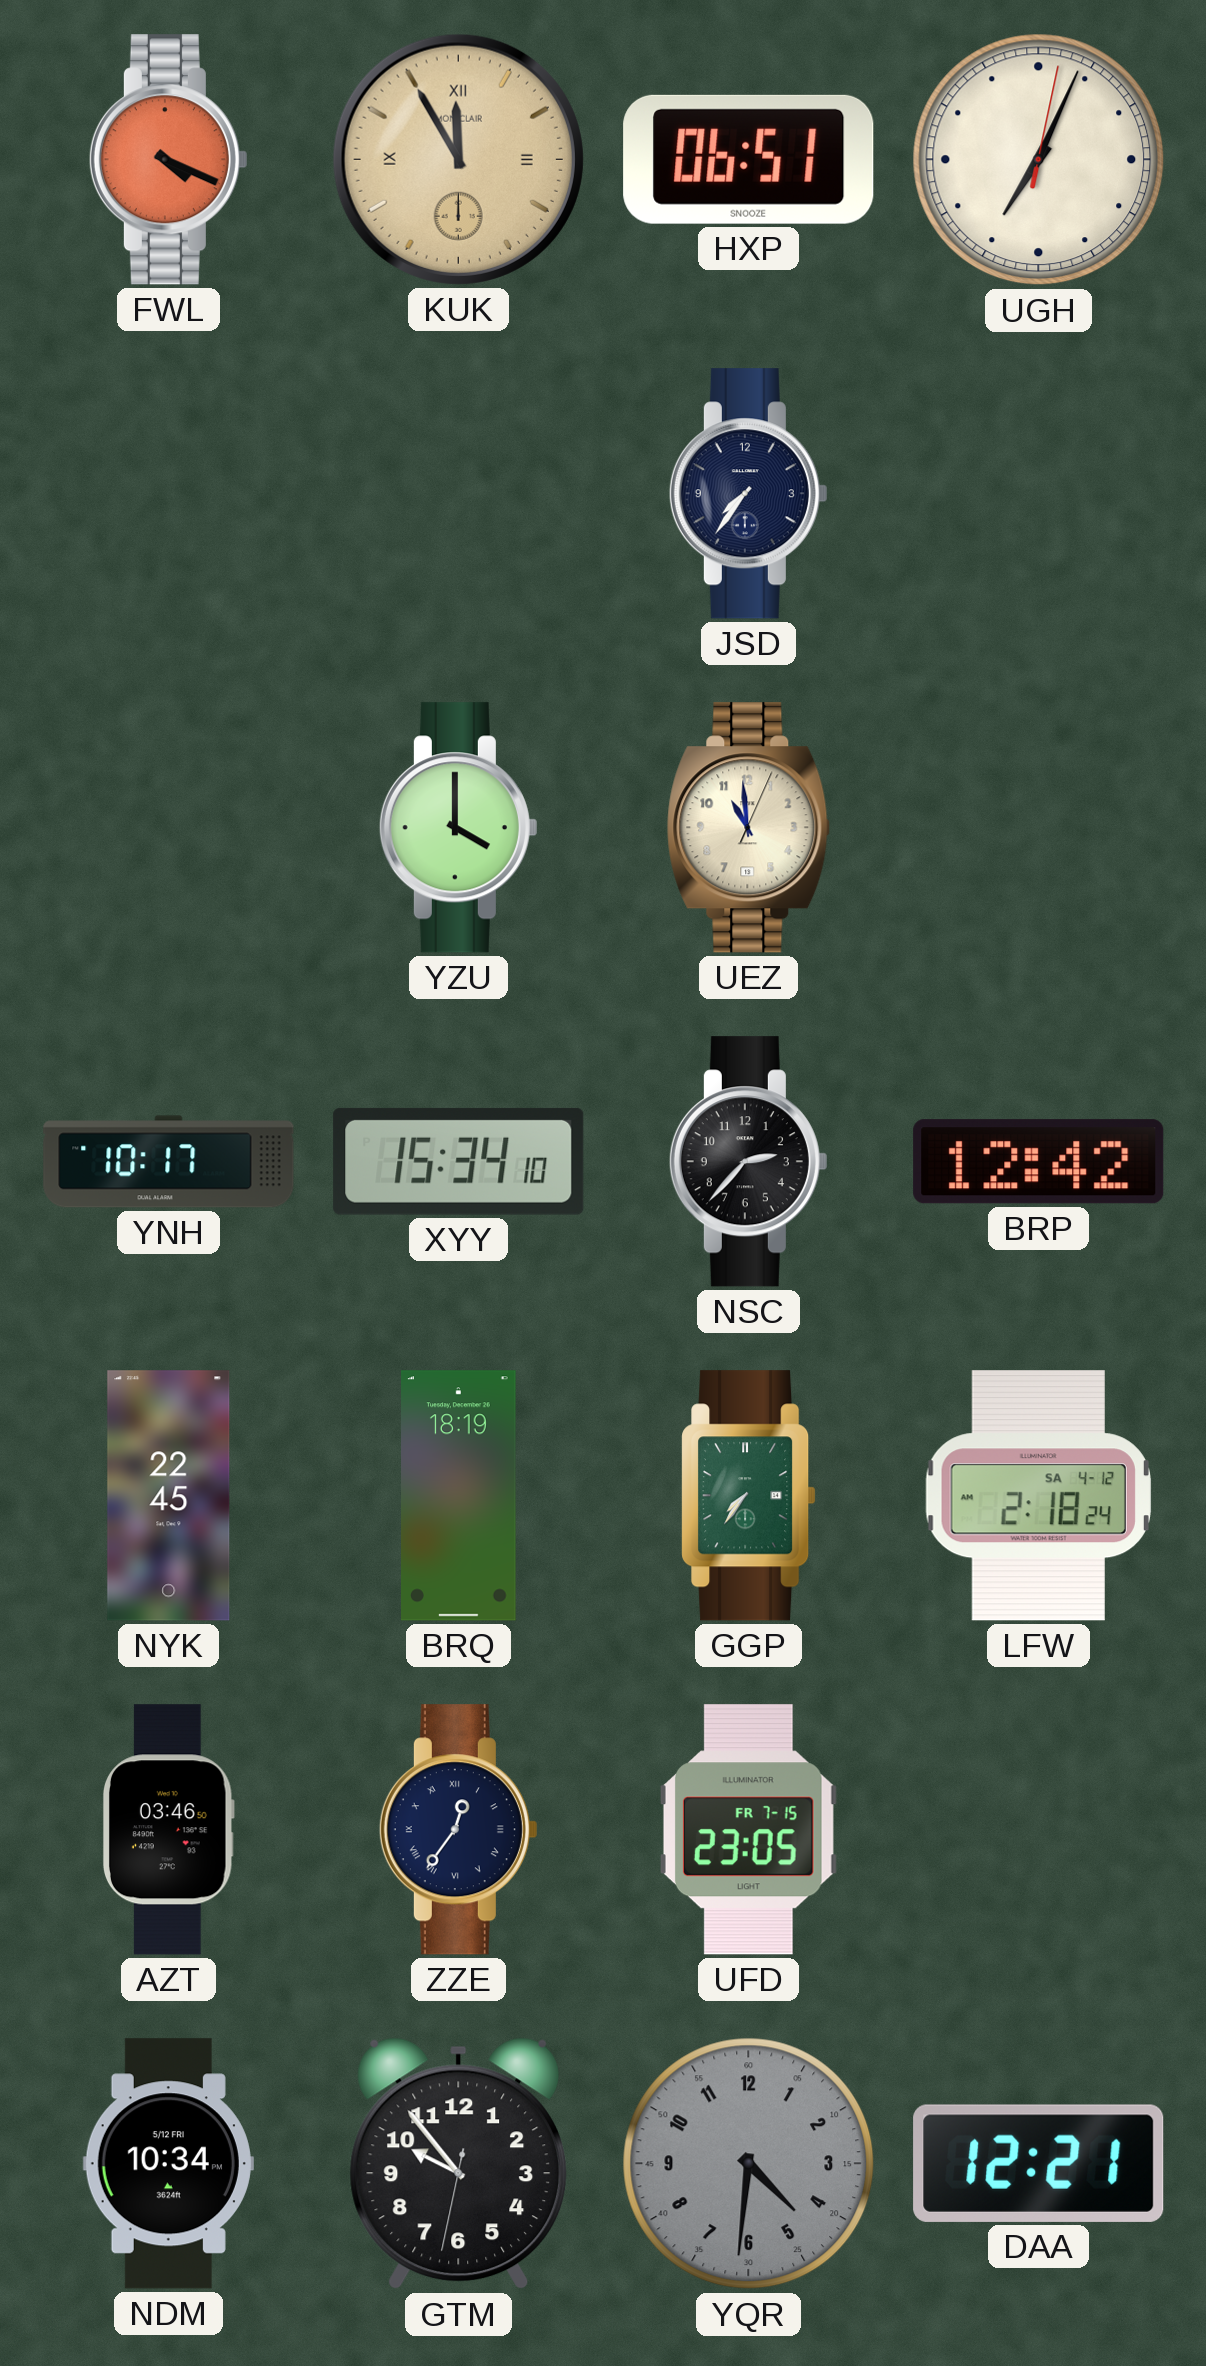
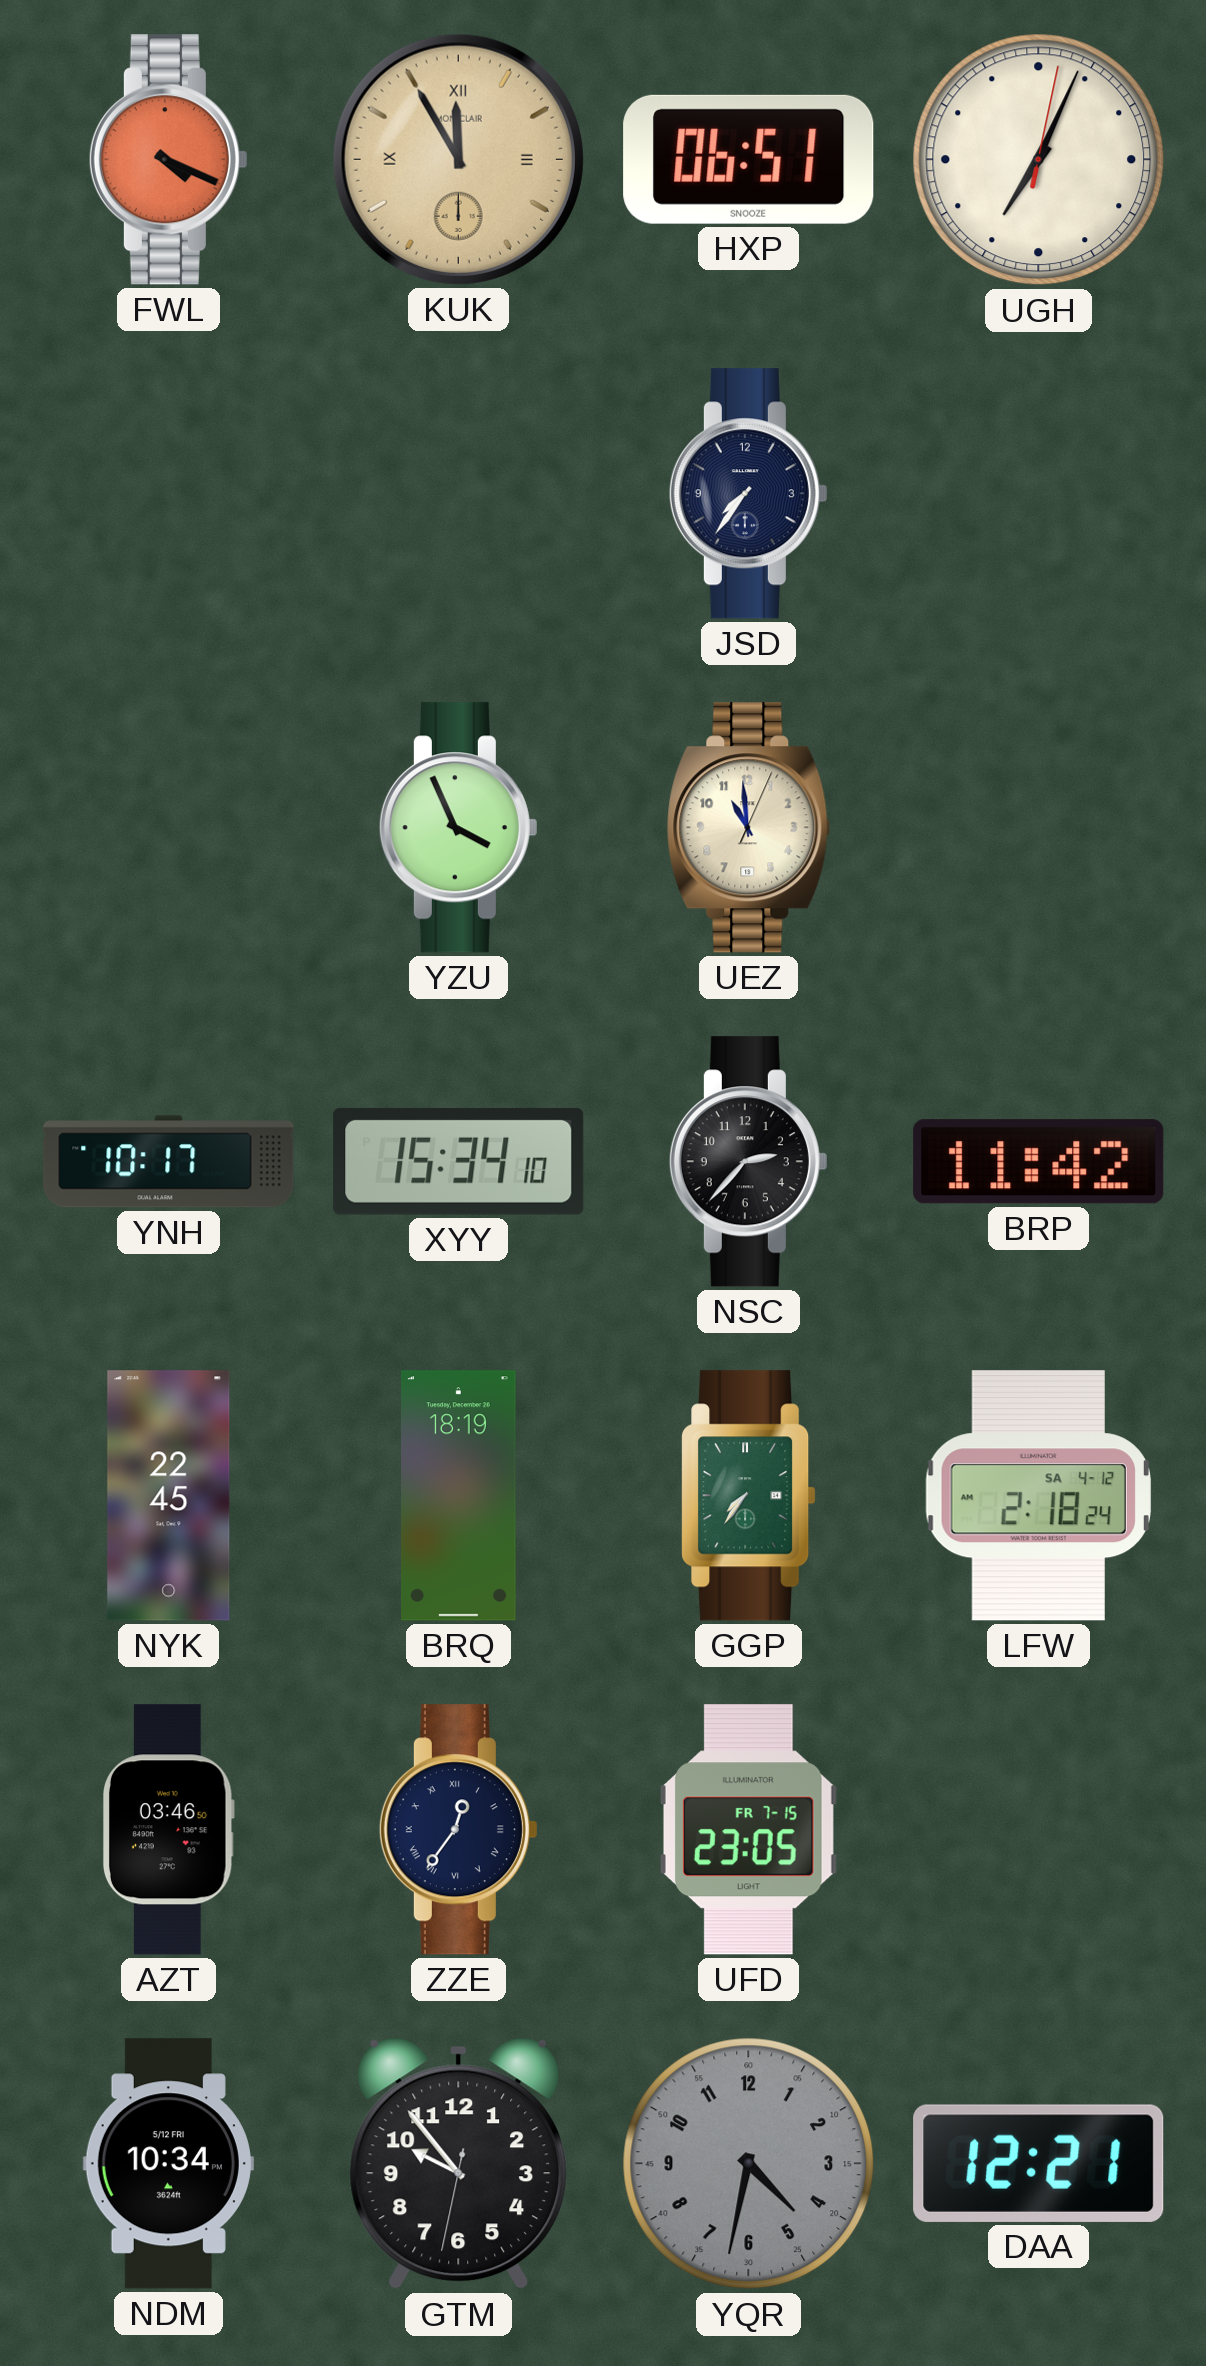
YZU: 4:00 -> 3:56
BRP: 12:42 -> 11:42
YQR: 4:31 -> 4:32
